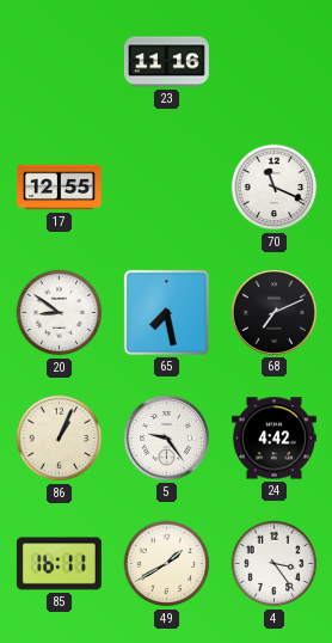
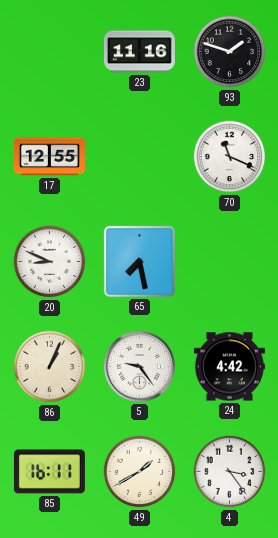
93: none -> 1:48
20: 8:51 -> 8:49
68: 7:11 -> none
